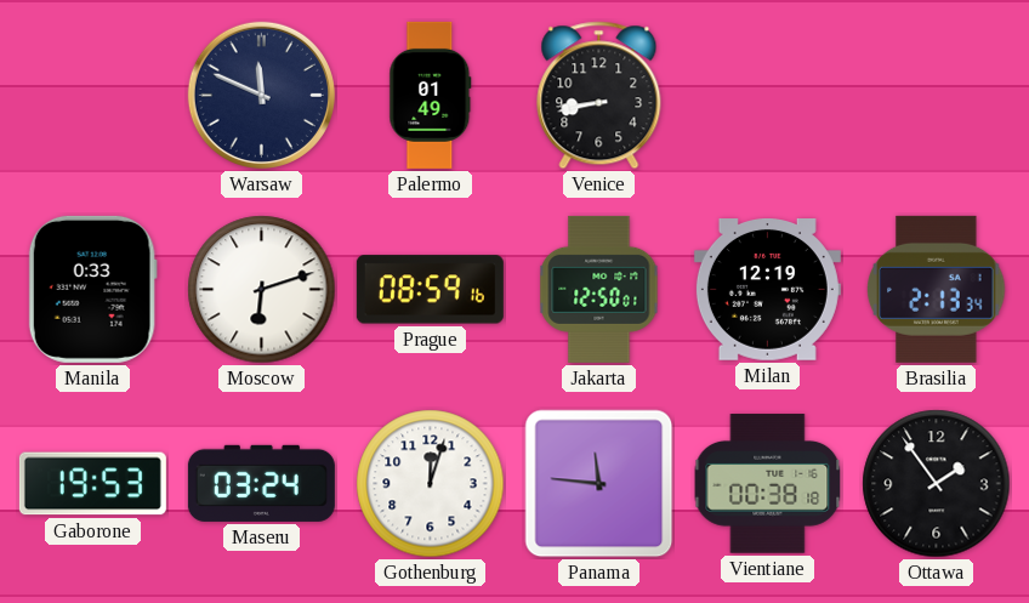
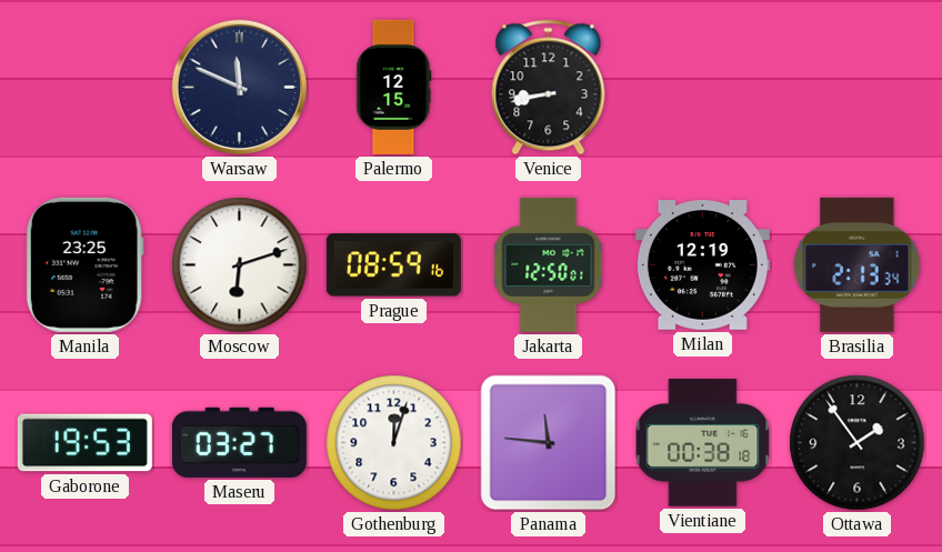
Palermo: 01:49 -> 12:15
Manila: 0:33 -> 23:25
Maseru: 03:24 -> 03:27
